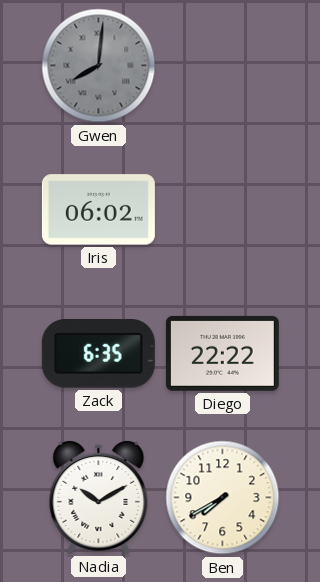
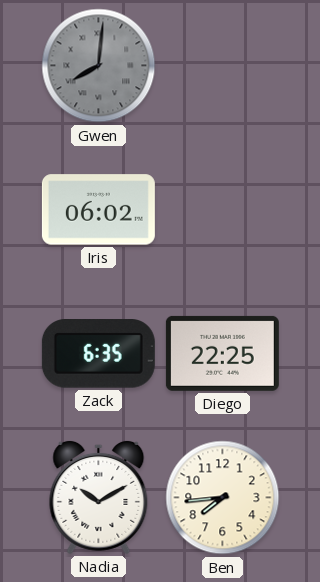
Diego: 22:22 -> 22:25
Ben: 7:40 -> 7:44
